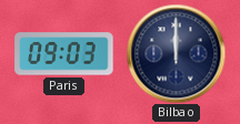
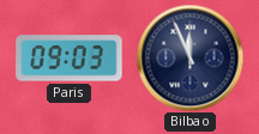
Bilbao: 12:00 -> 11:56
